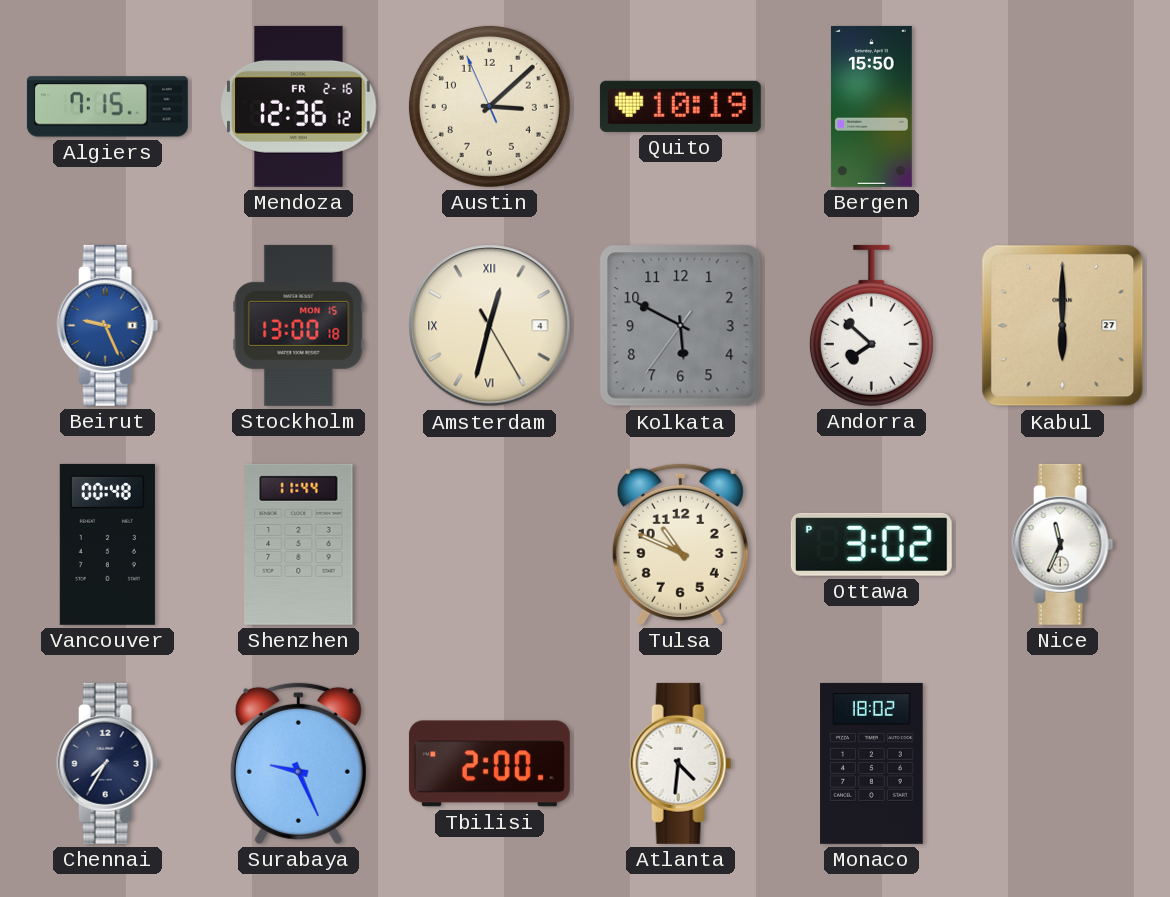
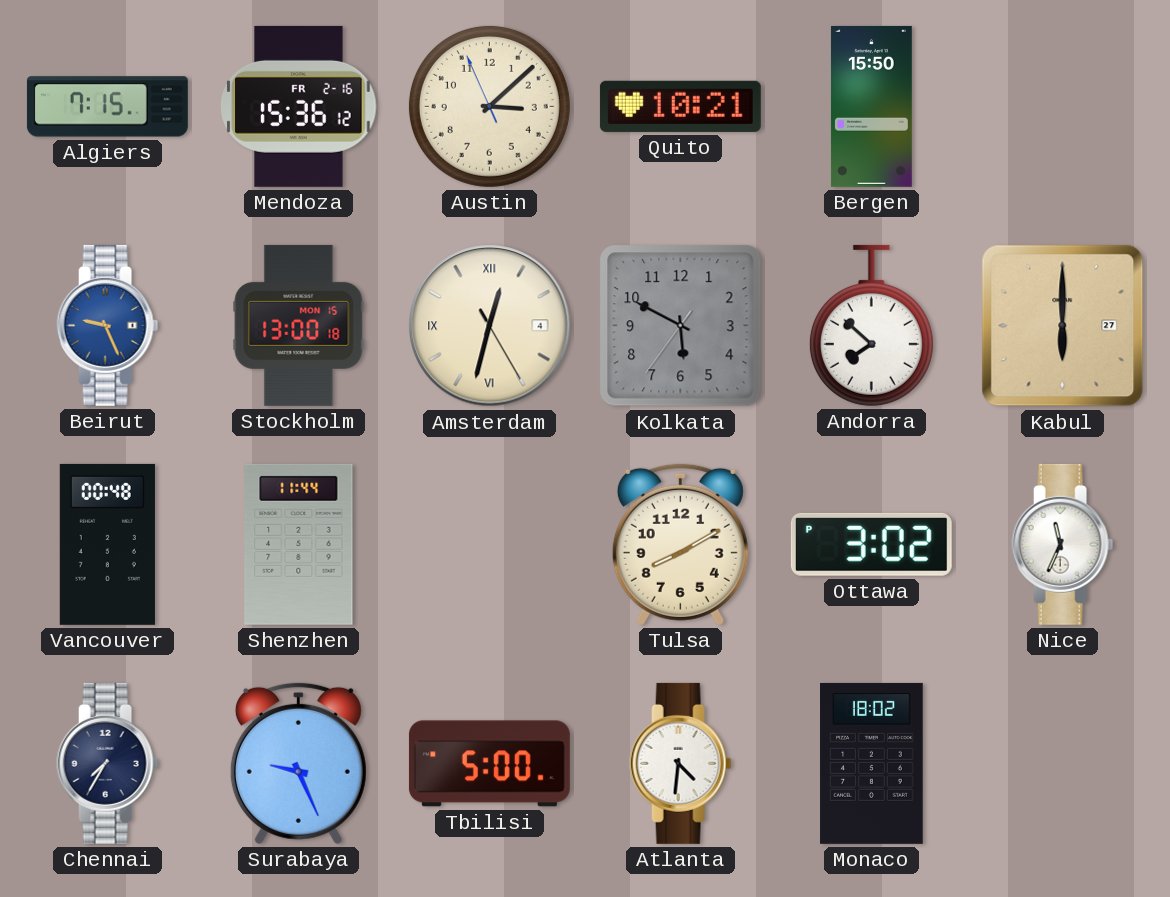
Mendoza: 12:36 -> 15:36
Quito: 10:19 -> 10:21
Tulsa: 10:49 -> 8:10
Tbilisi: 2:00 -> 5:00
